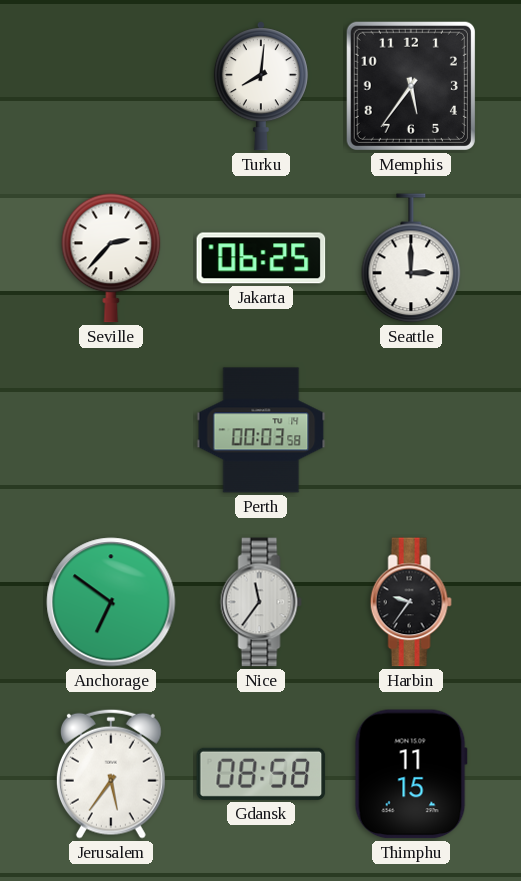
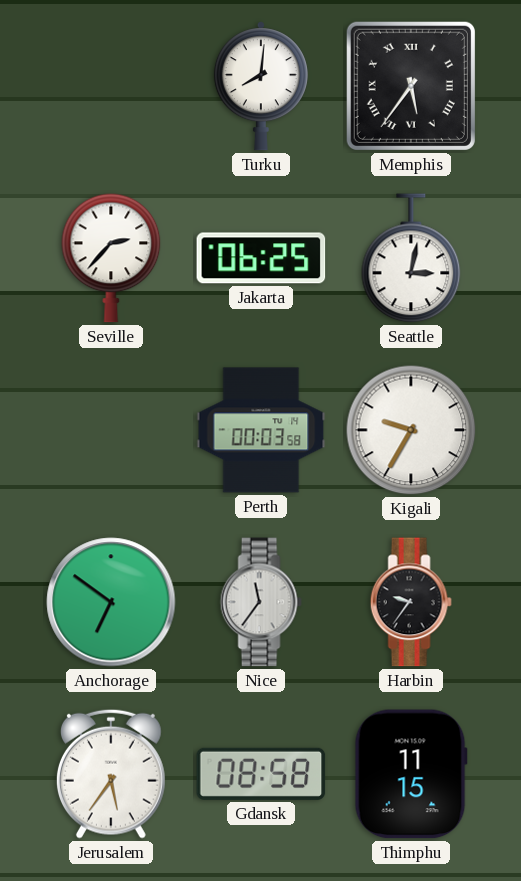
Memphis numerals: Arabic -> Roman
Seattle: 3:00 -> 3:02
Kigali: none -> 9:35
